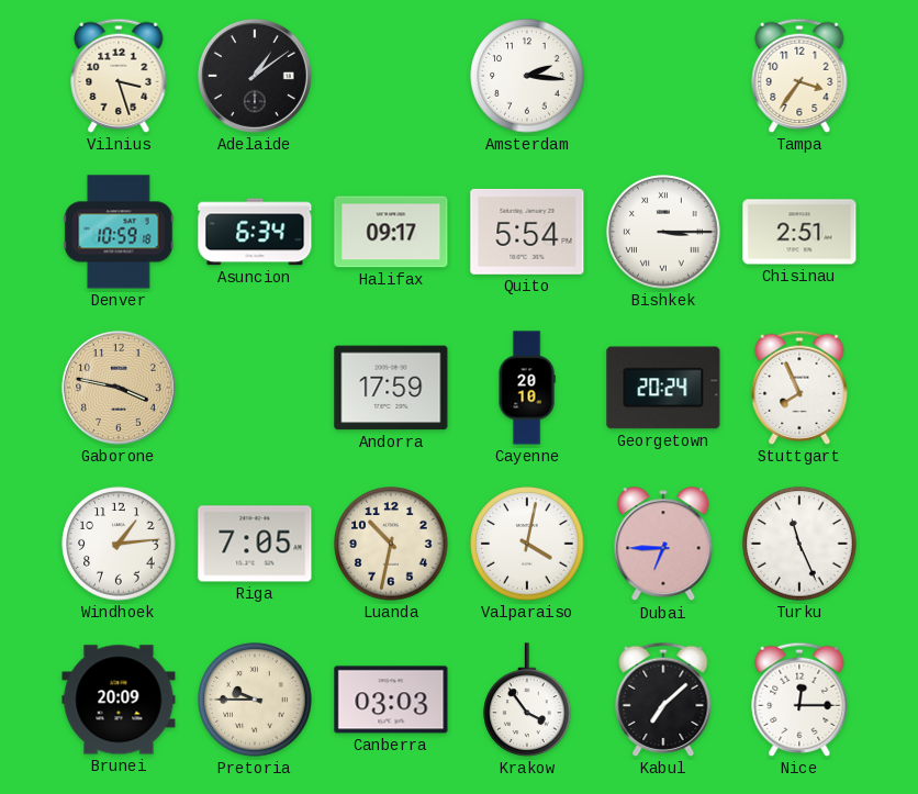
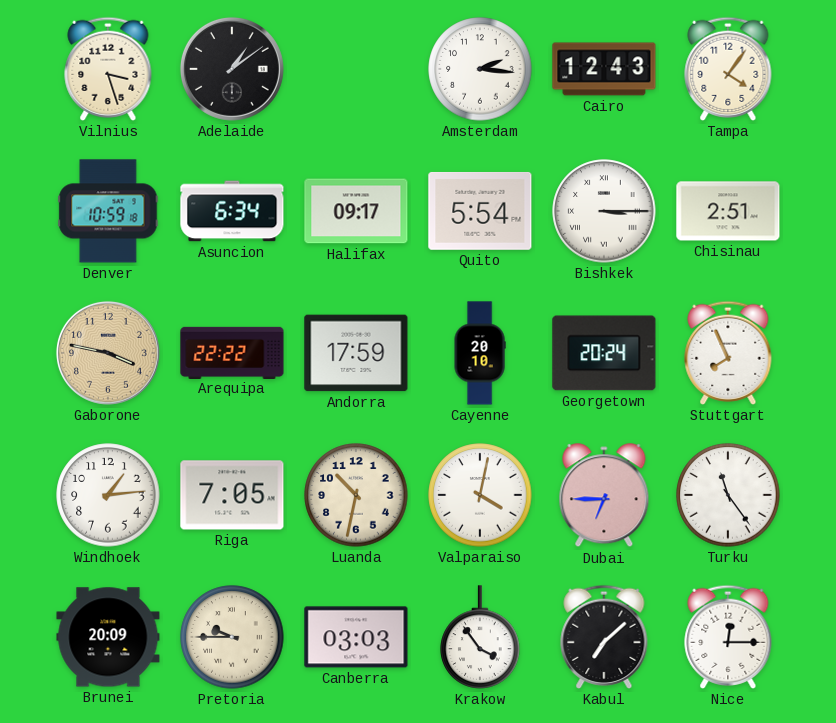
Cairo: none -> 12:43
Tampa: 3:36 -> 4:06
Arequipa: none -> 22:22
Turku: 11:26 -> 11:24
